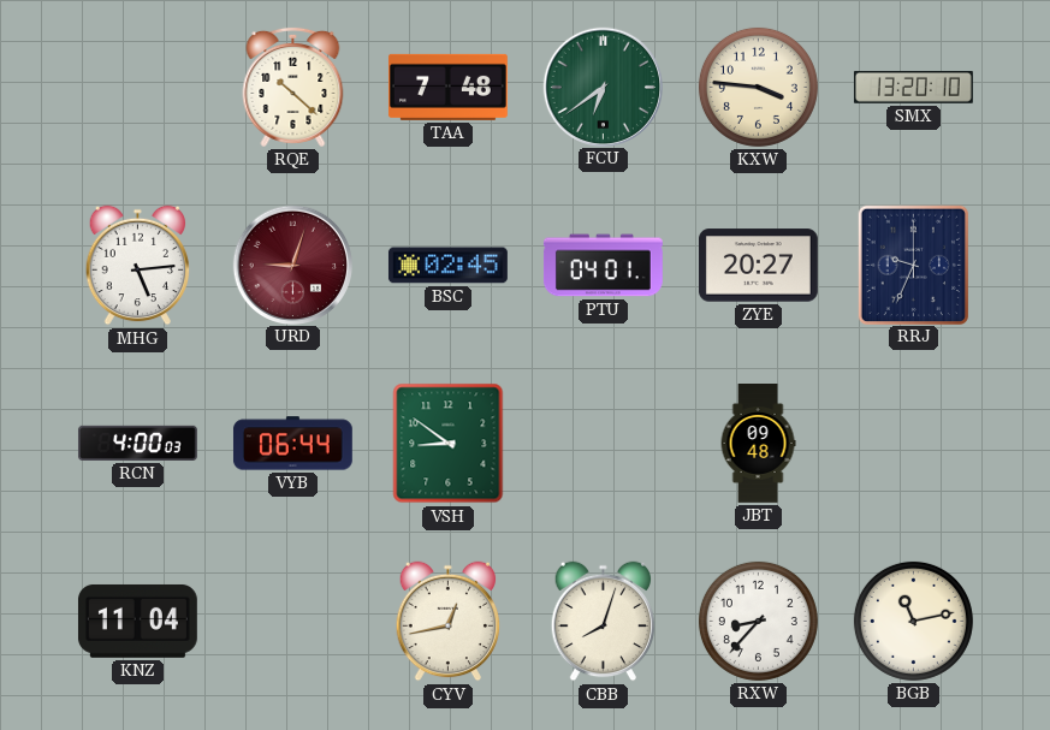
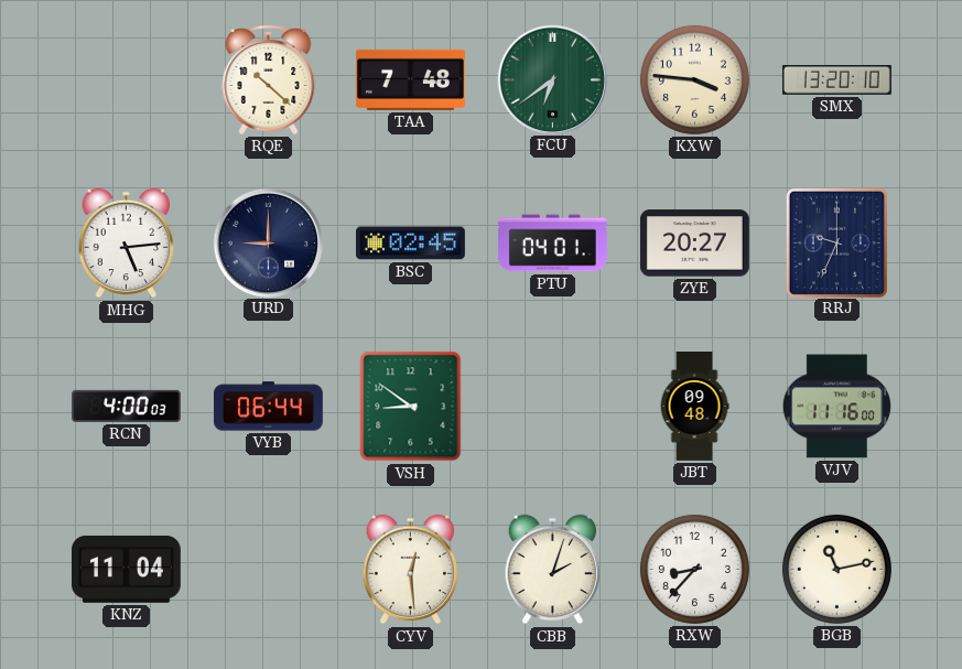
URD: 9:03 -> 9:00
URD dial: burgundy -> navy
VJV: none -> 11:16
CYV: 12:43 -> 12:29
CBB: 8:03 -> 2:03
